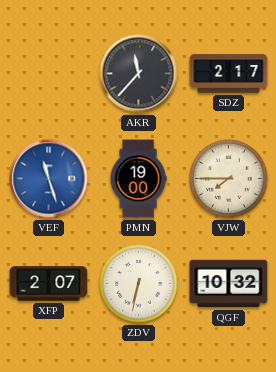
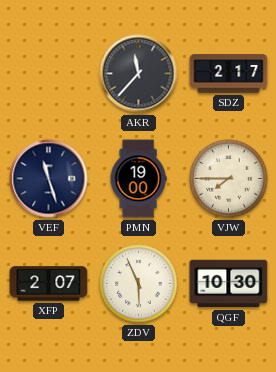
VEF dial: blue -> navy
ZDV: 6:32 -> 5:56
QGF: 10:32 -> 10:30
